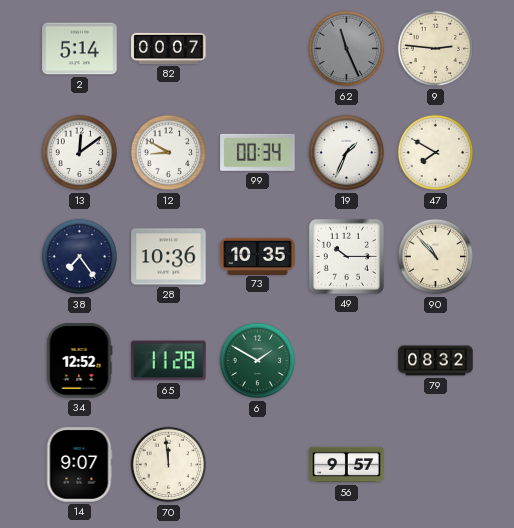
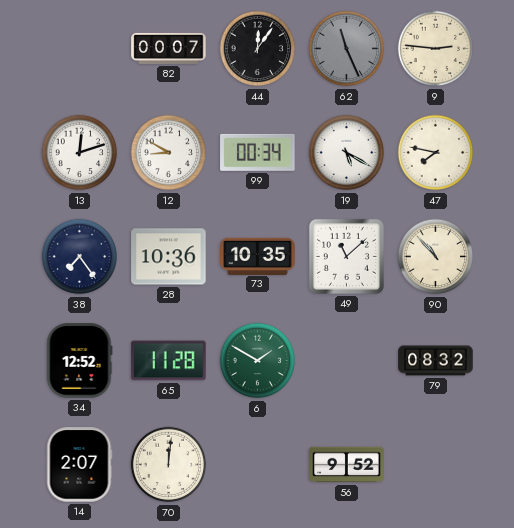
2: 5:14 -> none
44: none -> 12:06
13: 12:09 -> 12:12
19: 1:34 -> 5:20
47: 7:50 -> 7:47
49: 10:15 -> 11:08
14: 9:07 -> 2:07
70: 11:59 -> 12:01
56: 9:57 -> 9:52
